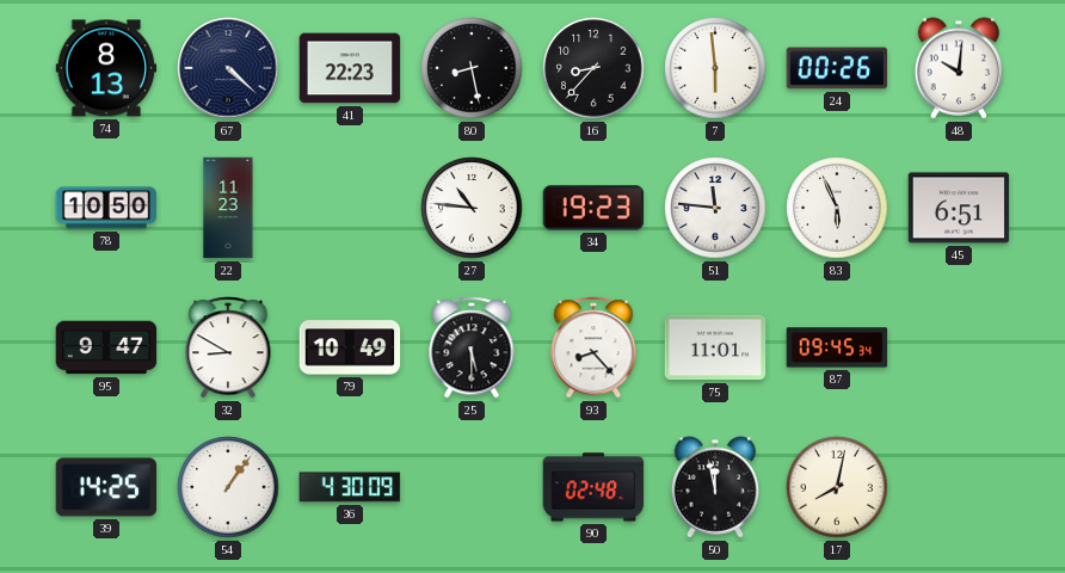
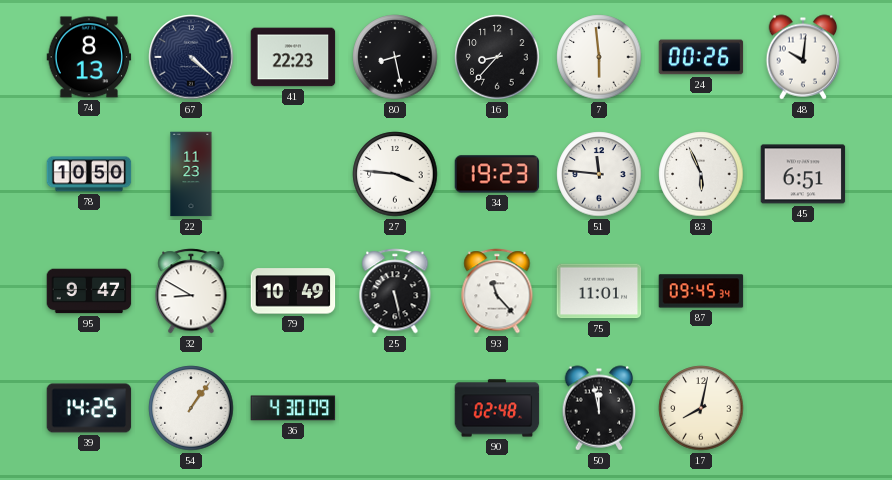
27: 10:46 -> 3:46
25: 5:30 -> 5:28
93: 8:23 -> 11:23
